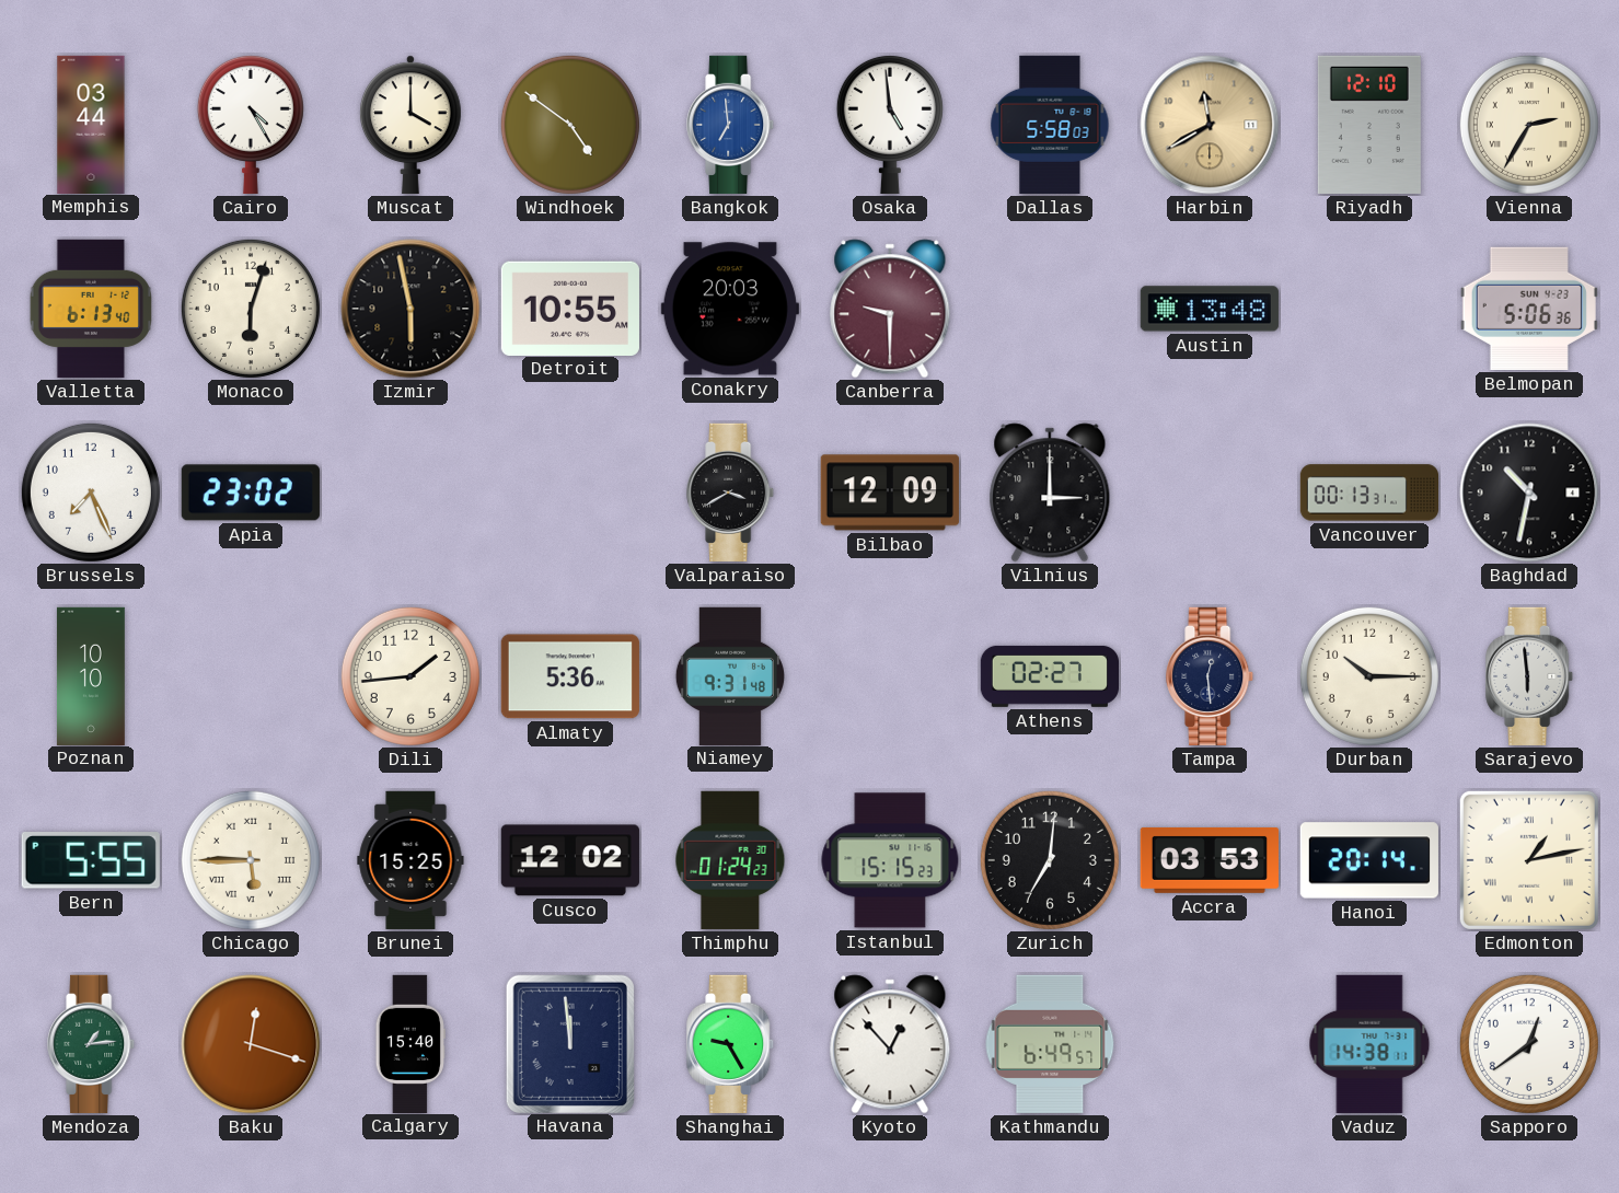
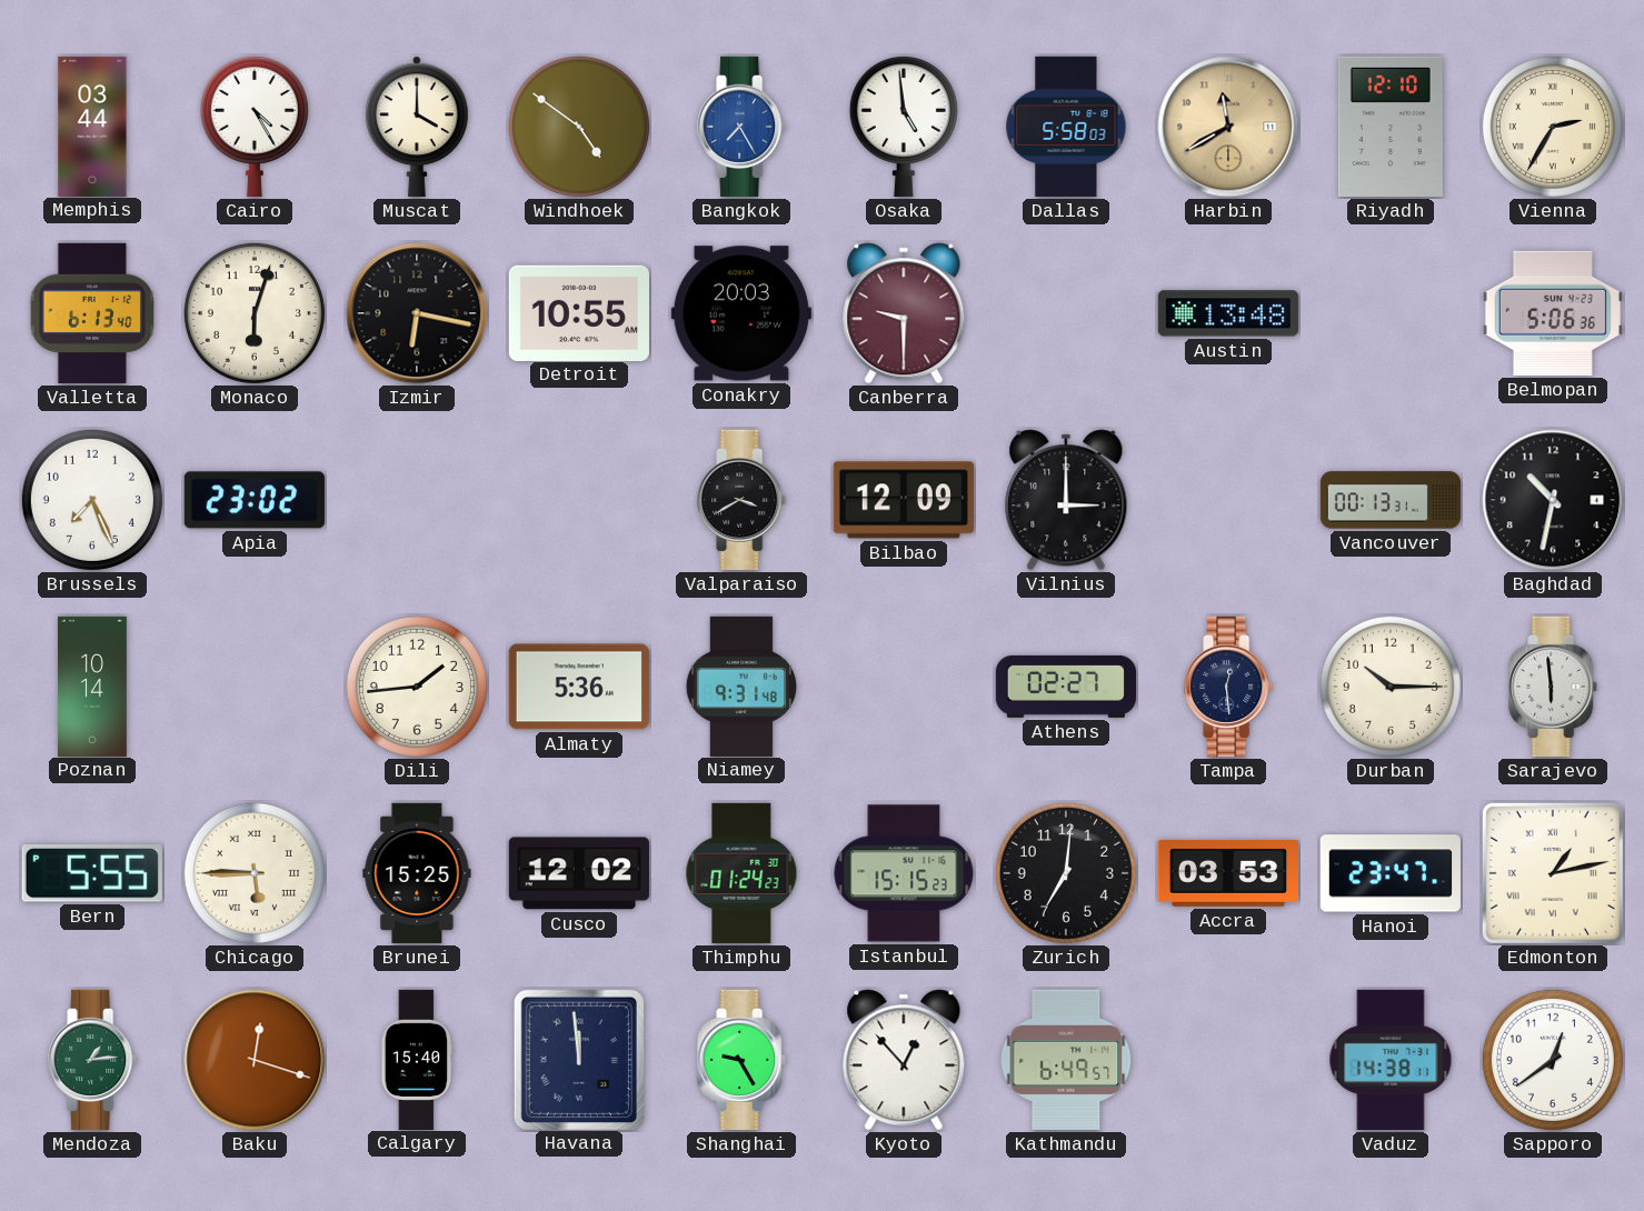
Bangkok: 6:59 -> 7:25
Izmir: 5:58 -> 6:17
Poznan: 10:10 -> 10:14
Hanoi: 20:14 -> 23:47
